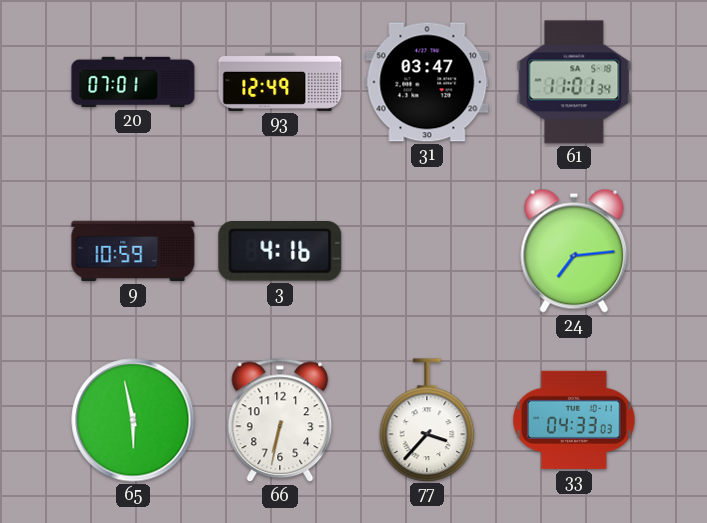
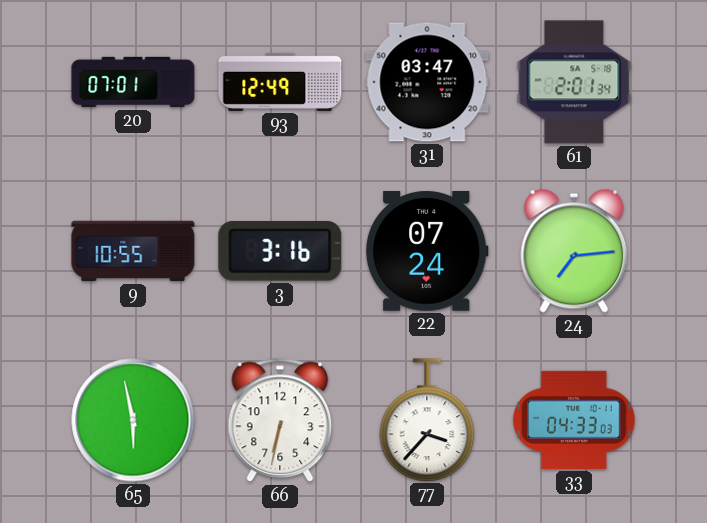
61: 11:01 -> 2:01
9: 10:59 -> 10:55
3: 4:16 -> 3:16
22: none -> 07:24
